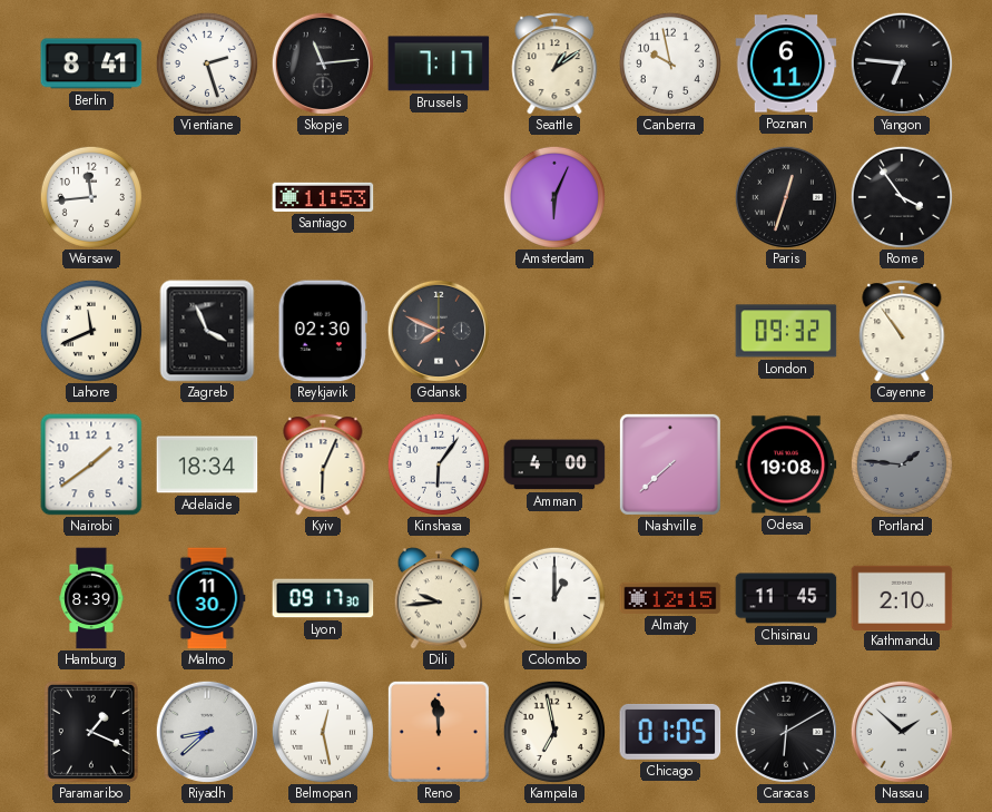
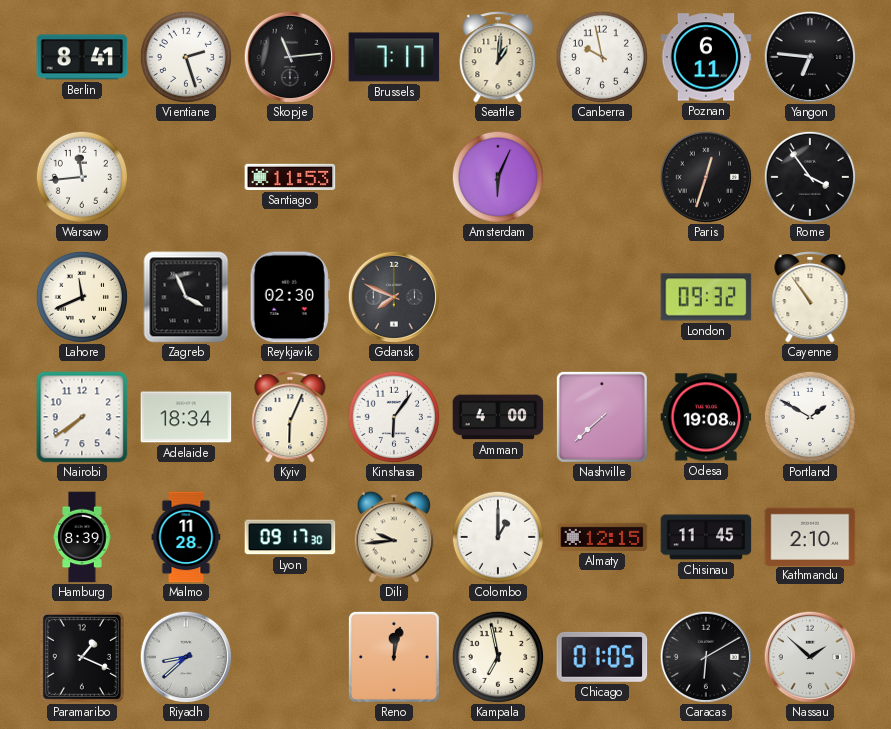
Seattle: 1:09 -> 1:01
Nairobi: 1:39 -> 7:39
Portland: 1:46 -> 1:50
Portland dial: grey -> white
Malmo: 11:30 -> 11:28
Belmopan: 12:28 -> none
Reno: 11:59 -> 12:02
